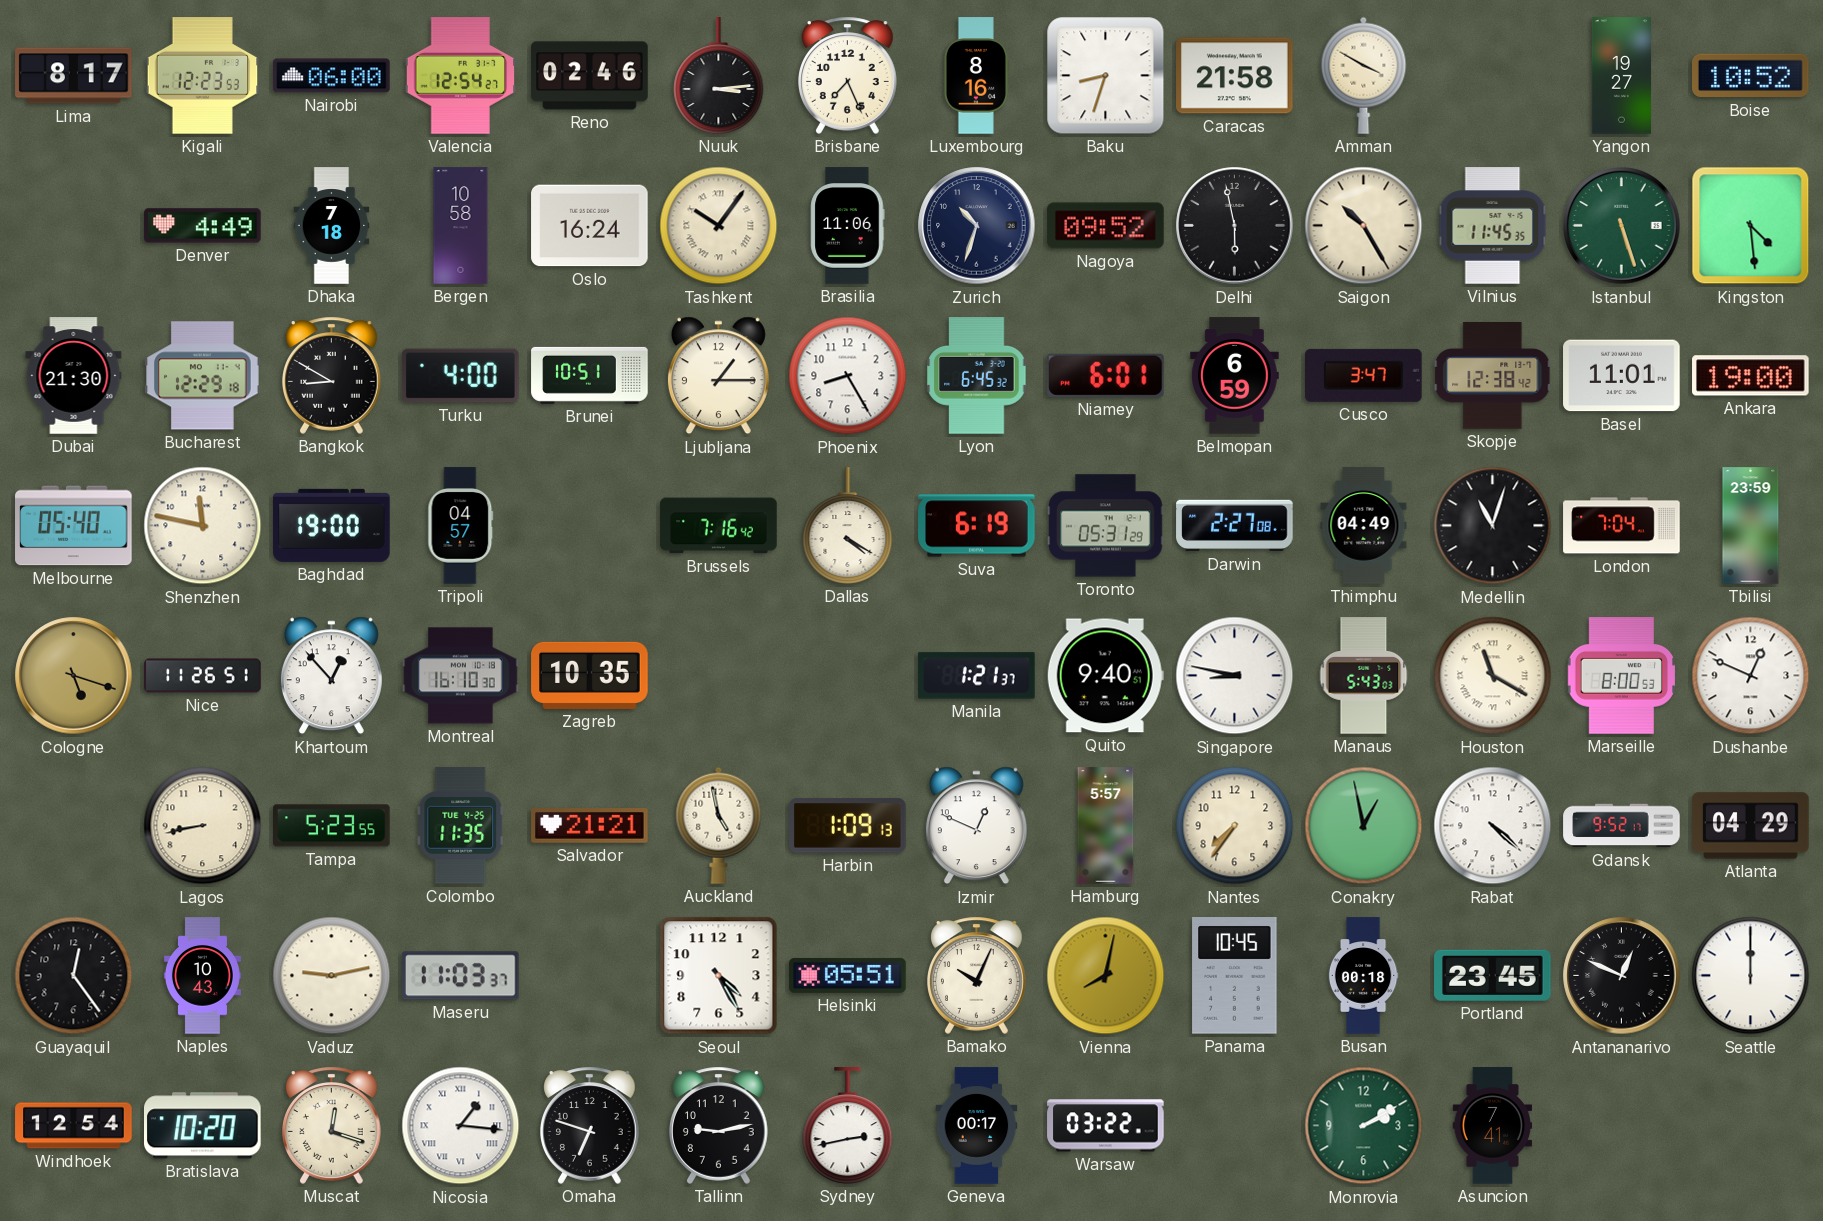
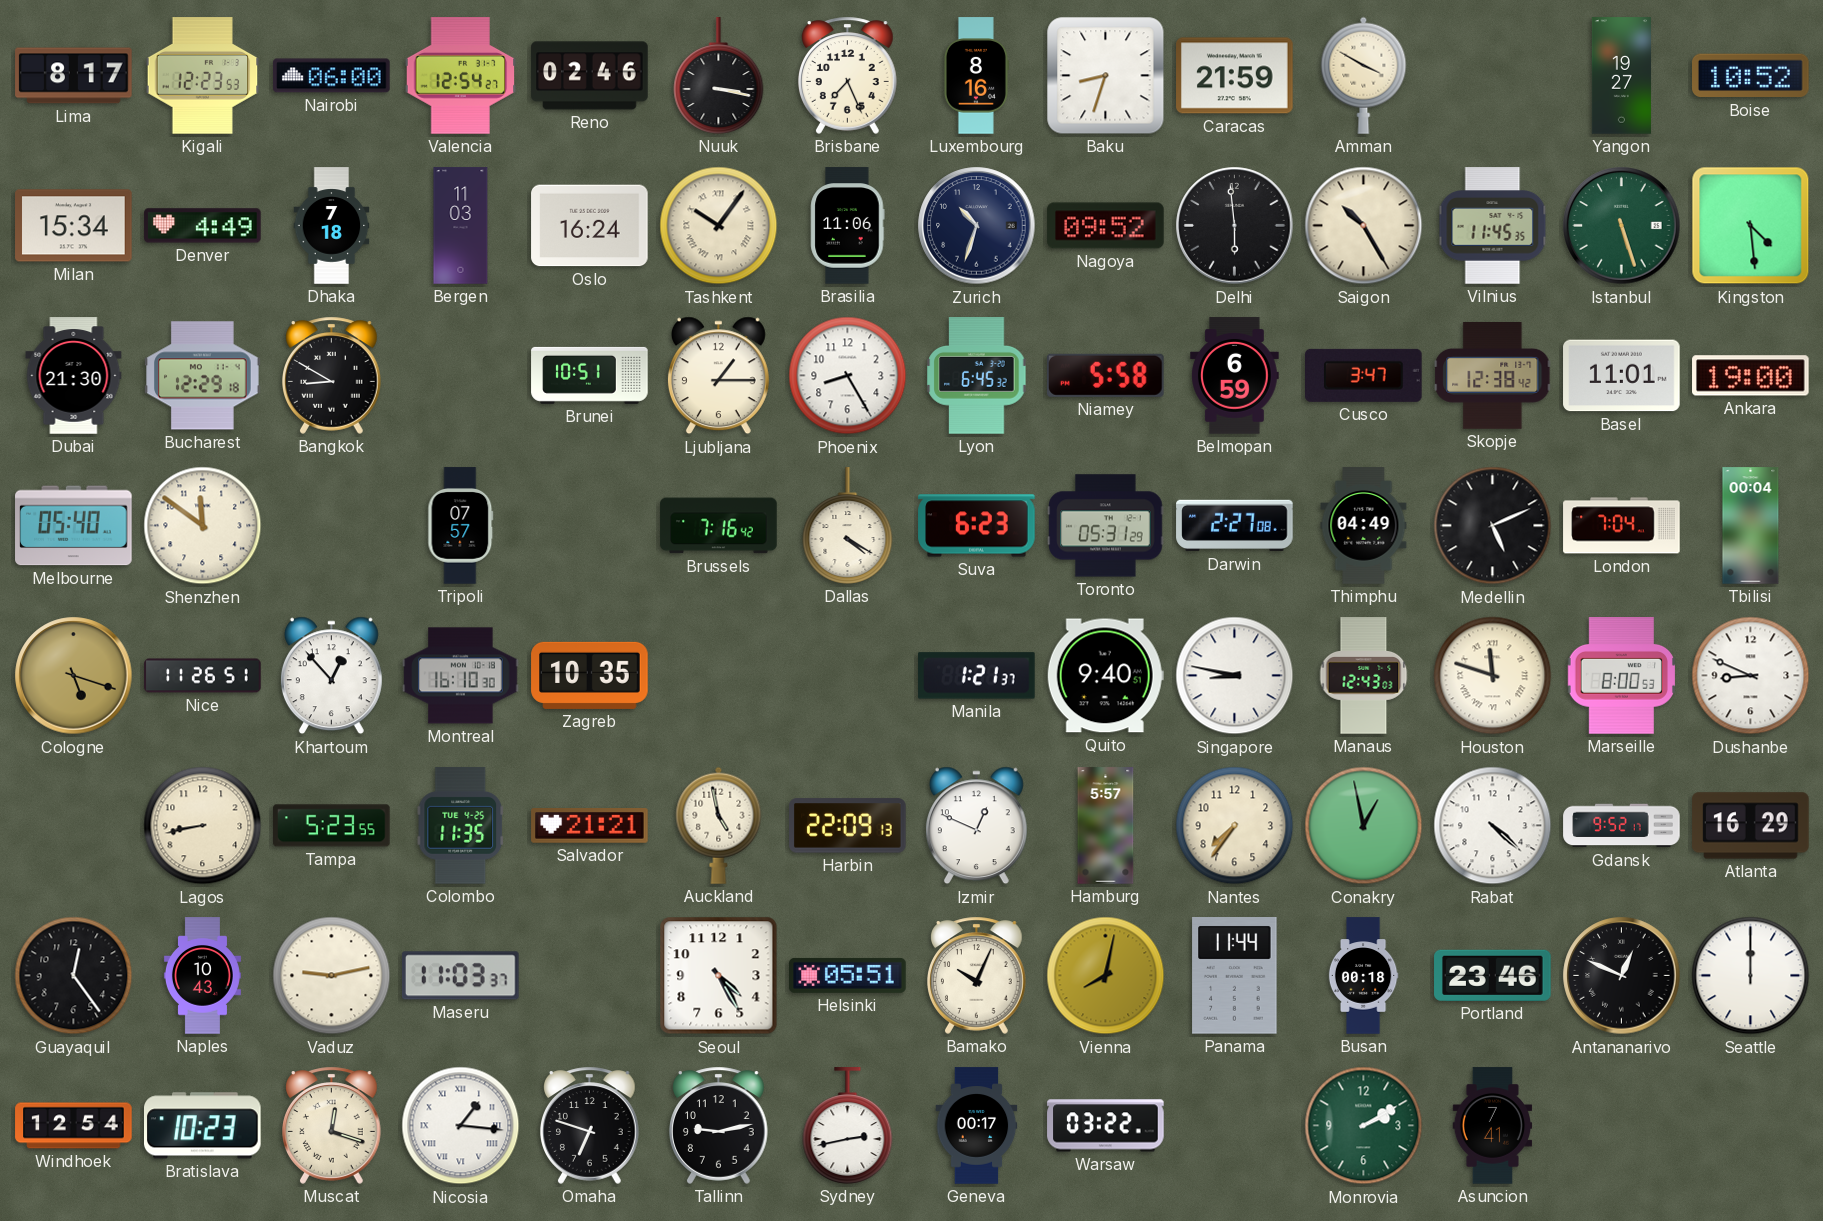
Nuuk: 3:14 -> 3:17
Caracas: 21:58 -> 21:59
Milan: none -> 15:34
Bergen: 10:58 -> 11:03
Delhi: 5:58 -> 5:59
Turku: 4:00 -> none
Niamey: 6:01 -> 5:58
Shenzhen: 11:47 -> 11:51
Baghdad: 19:00 -> none
Tripoli: 04:57 -> 07:57
Suva: 6:19 -> 6:23
Medellin: 11:03 -> 5:11
Tbilisi: 23:59 -> 00:04
Manaus: 5:43 -> 12:43
Houston: 11:20 -> 11:48
Dushanbe: 12:49 -> 8:49
Harbin: 1:09 -> 22:09
Atlanta: 04:29 -> 16:29
Panama: 10:45 -> 11:44
Portland: 23:45 -> 23:46
Bratislava: 10:20 -> 10:23
